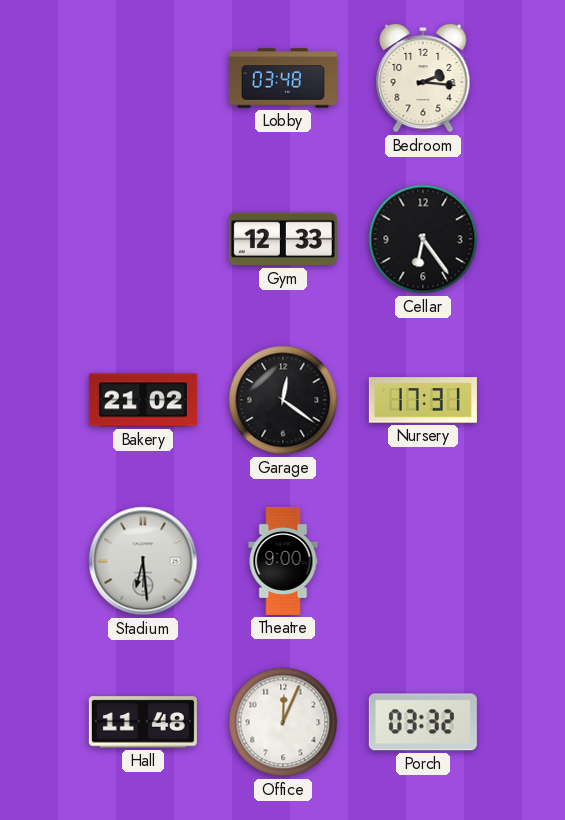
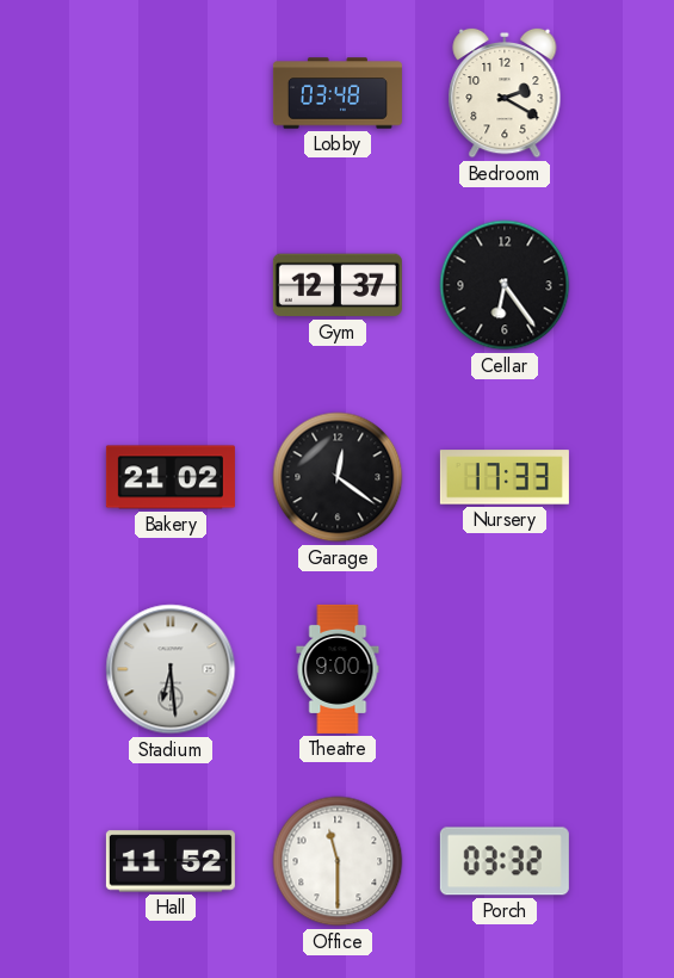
Bedroom: 2:16 -> 2:20
Gym: 12:33 -> 12:37
Nursery: 17:31 -> 17:33
Hall: 11:48 -> 11:52
Office: 12:04 -> 11:30
